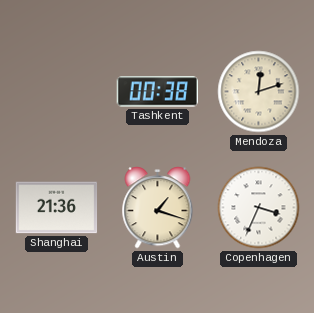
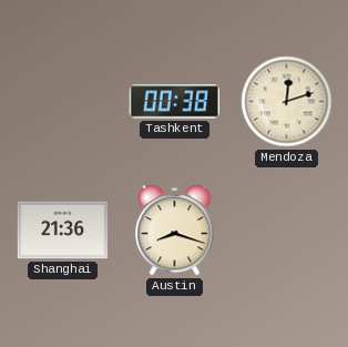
Austin: 1:18 -> 8:18
Copenhagen: 3:34 -> none
